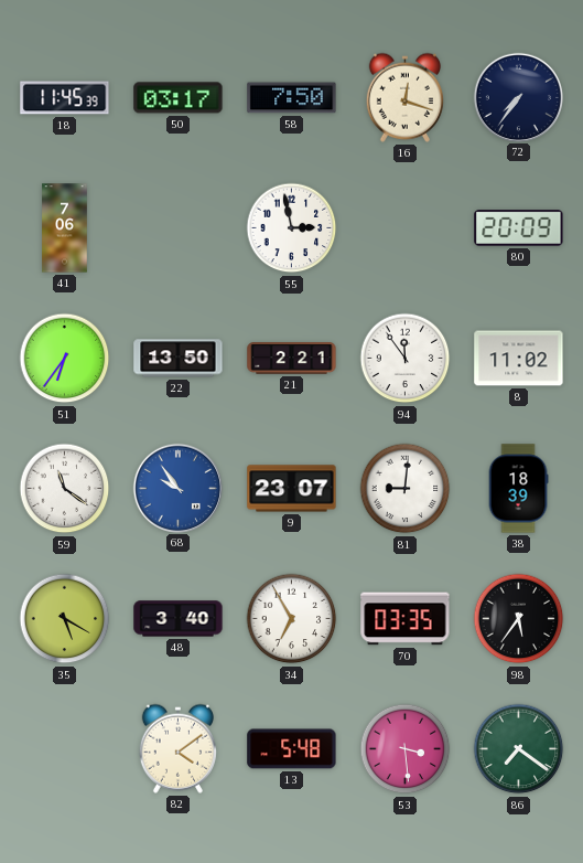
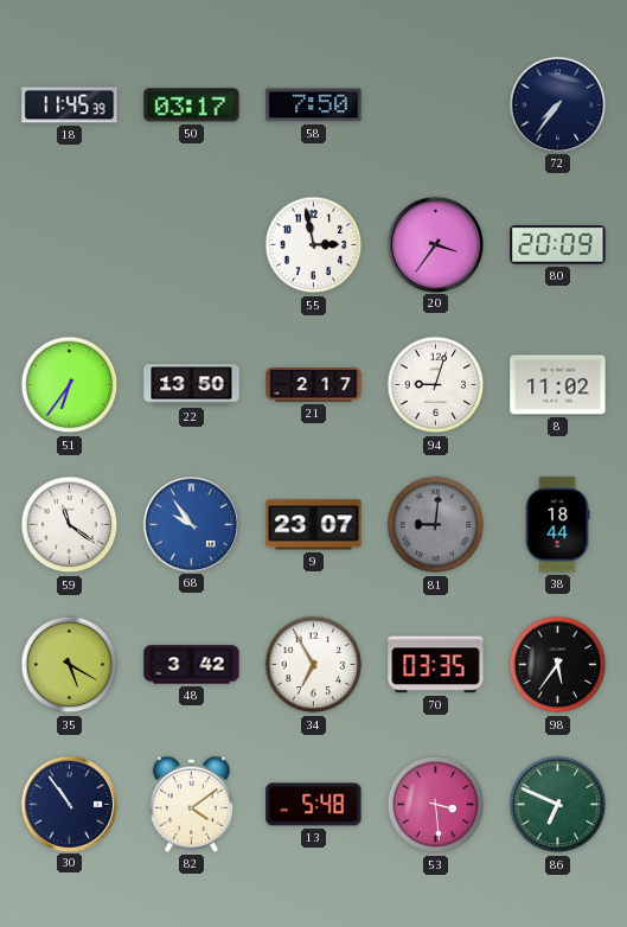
16: 12:18 -> none
41: 7:06 -> none
20: none -> 3:36
21: 2:21 -> 2:17
94: 11:54 -> 9:03
81 dial: white -> grey
38: 18:39 -> 18:44
48: 3:40 -> 3:42
30: none -> 10:54
86: 7:21 -> 6:49
